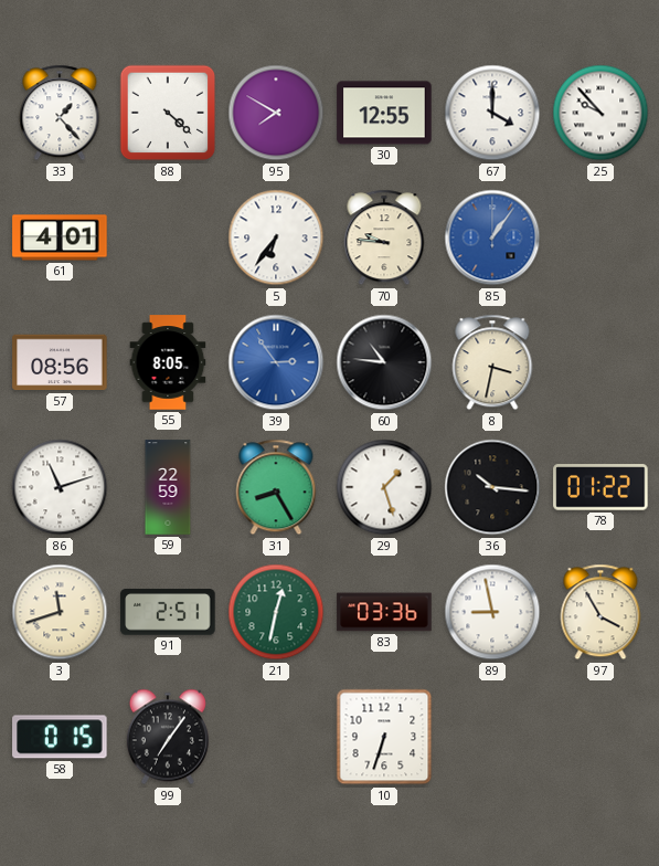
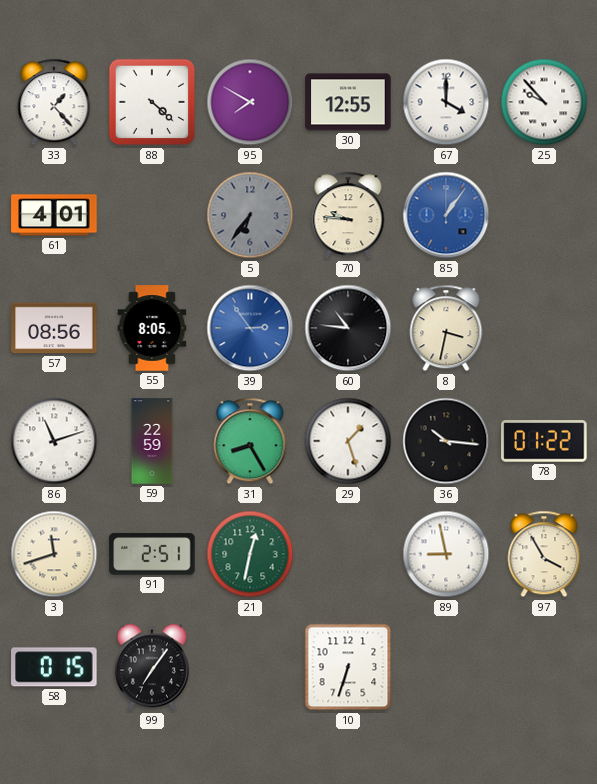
5 dial: white -> grey
83: 03:36 -> none
